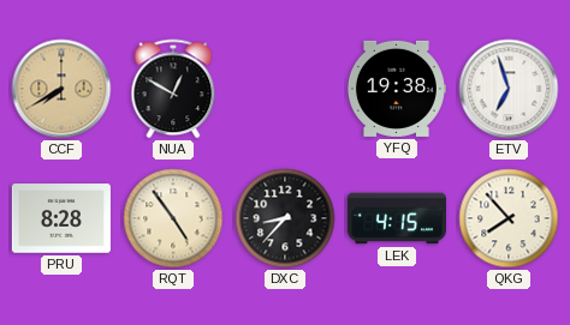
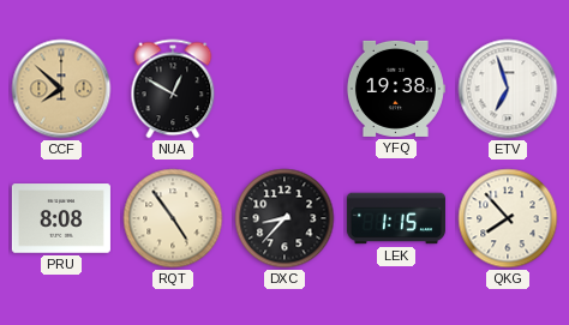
CCF: 7:40 -> 7:52
PRU: 8:28 -> 8:08
LEK: 4:15 -> 1:15
